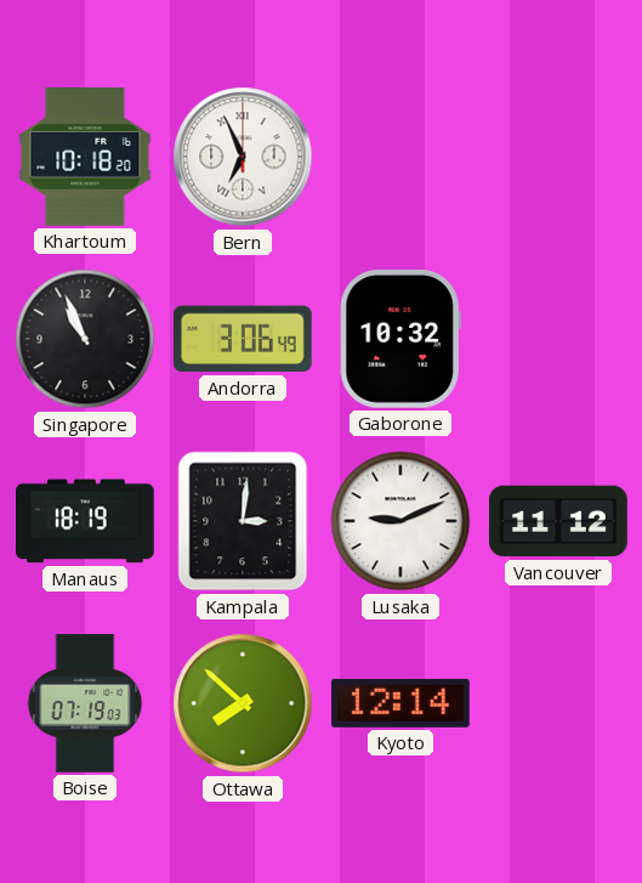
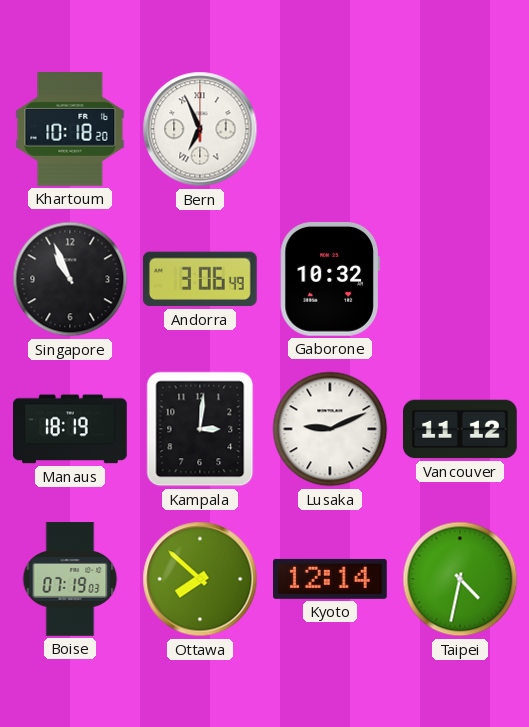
Taipei: none -> 4:32
